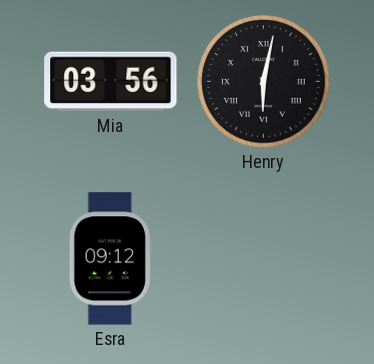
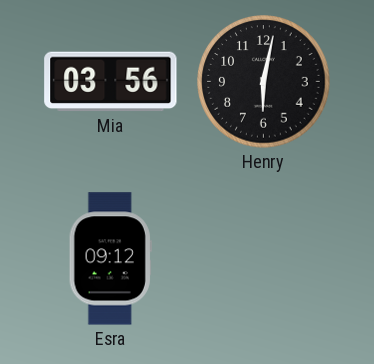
Henry numerals: Roman -> Arabic
